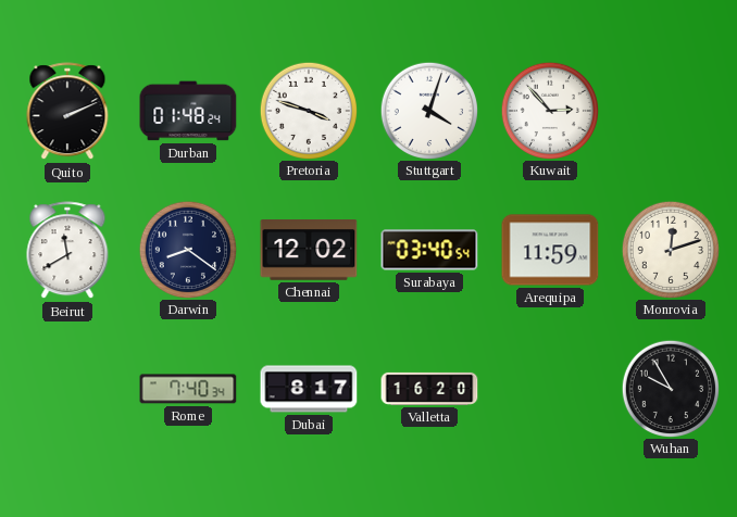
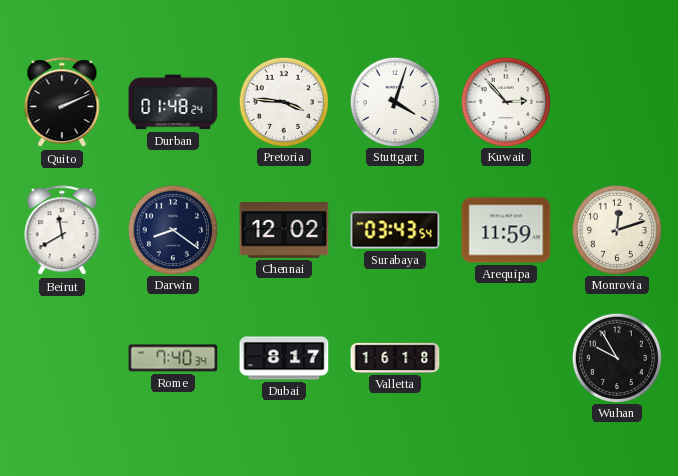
Pretoria: 3:48 -> 3:46
Surabaya: 03:40 -> 03:43
Valletta: 16:20 -> 16:18
